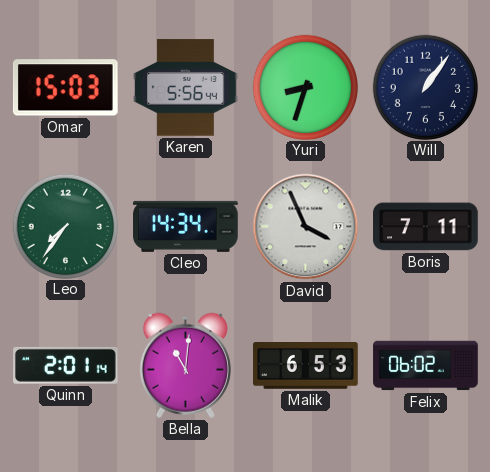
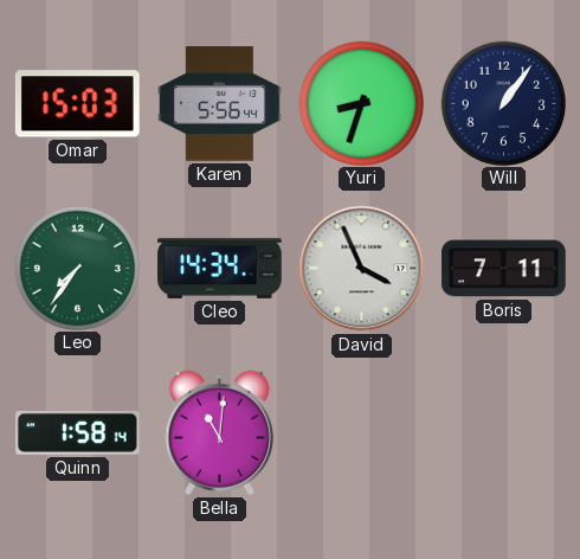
Quinn: 2:01 -> 1:58
Malik: 6:53 -> none
Felix: 06:02 -> none
